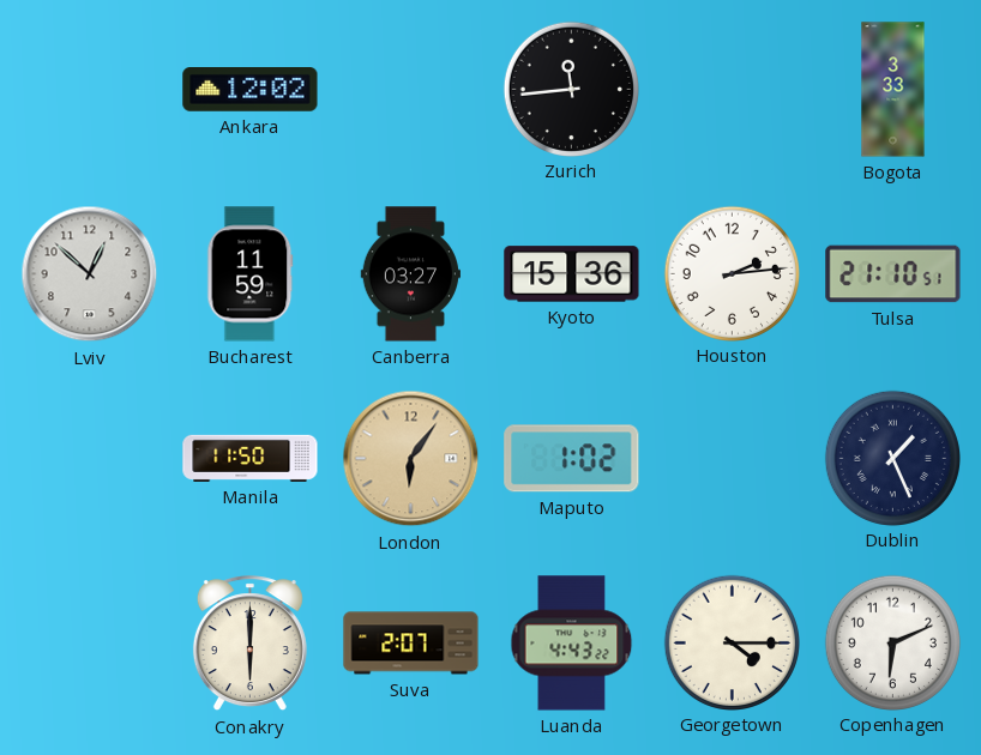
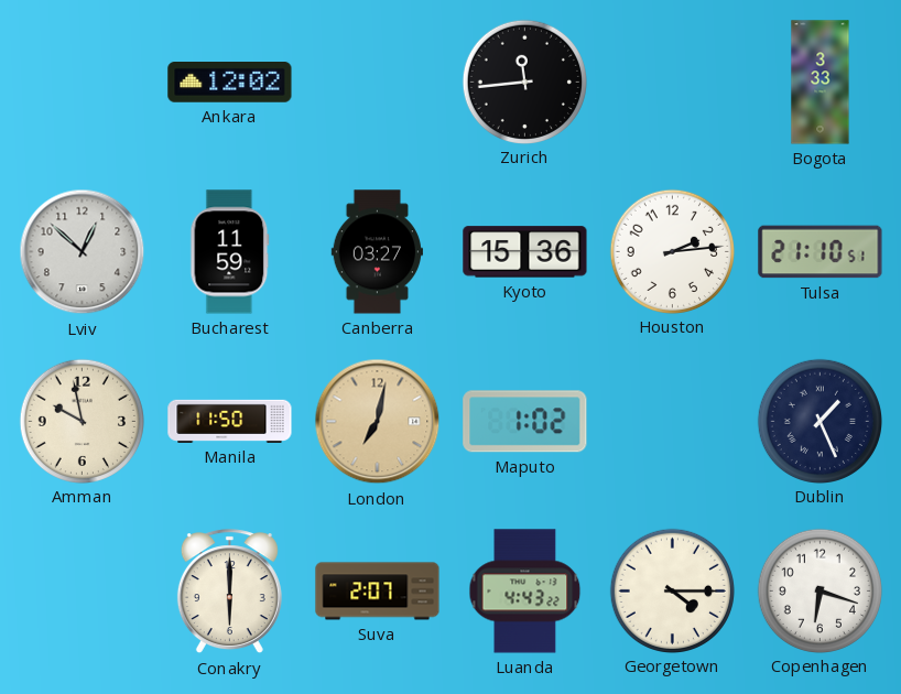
Amman: none -> 9:58
London: 6:06 -> 7:02
Copenhagen: 6:11 -> 6:18
